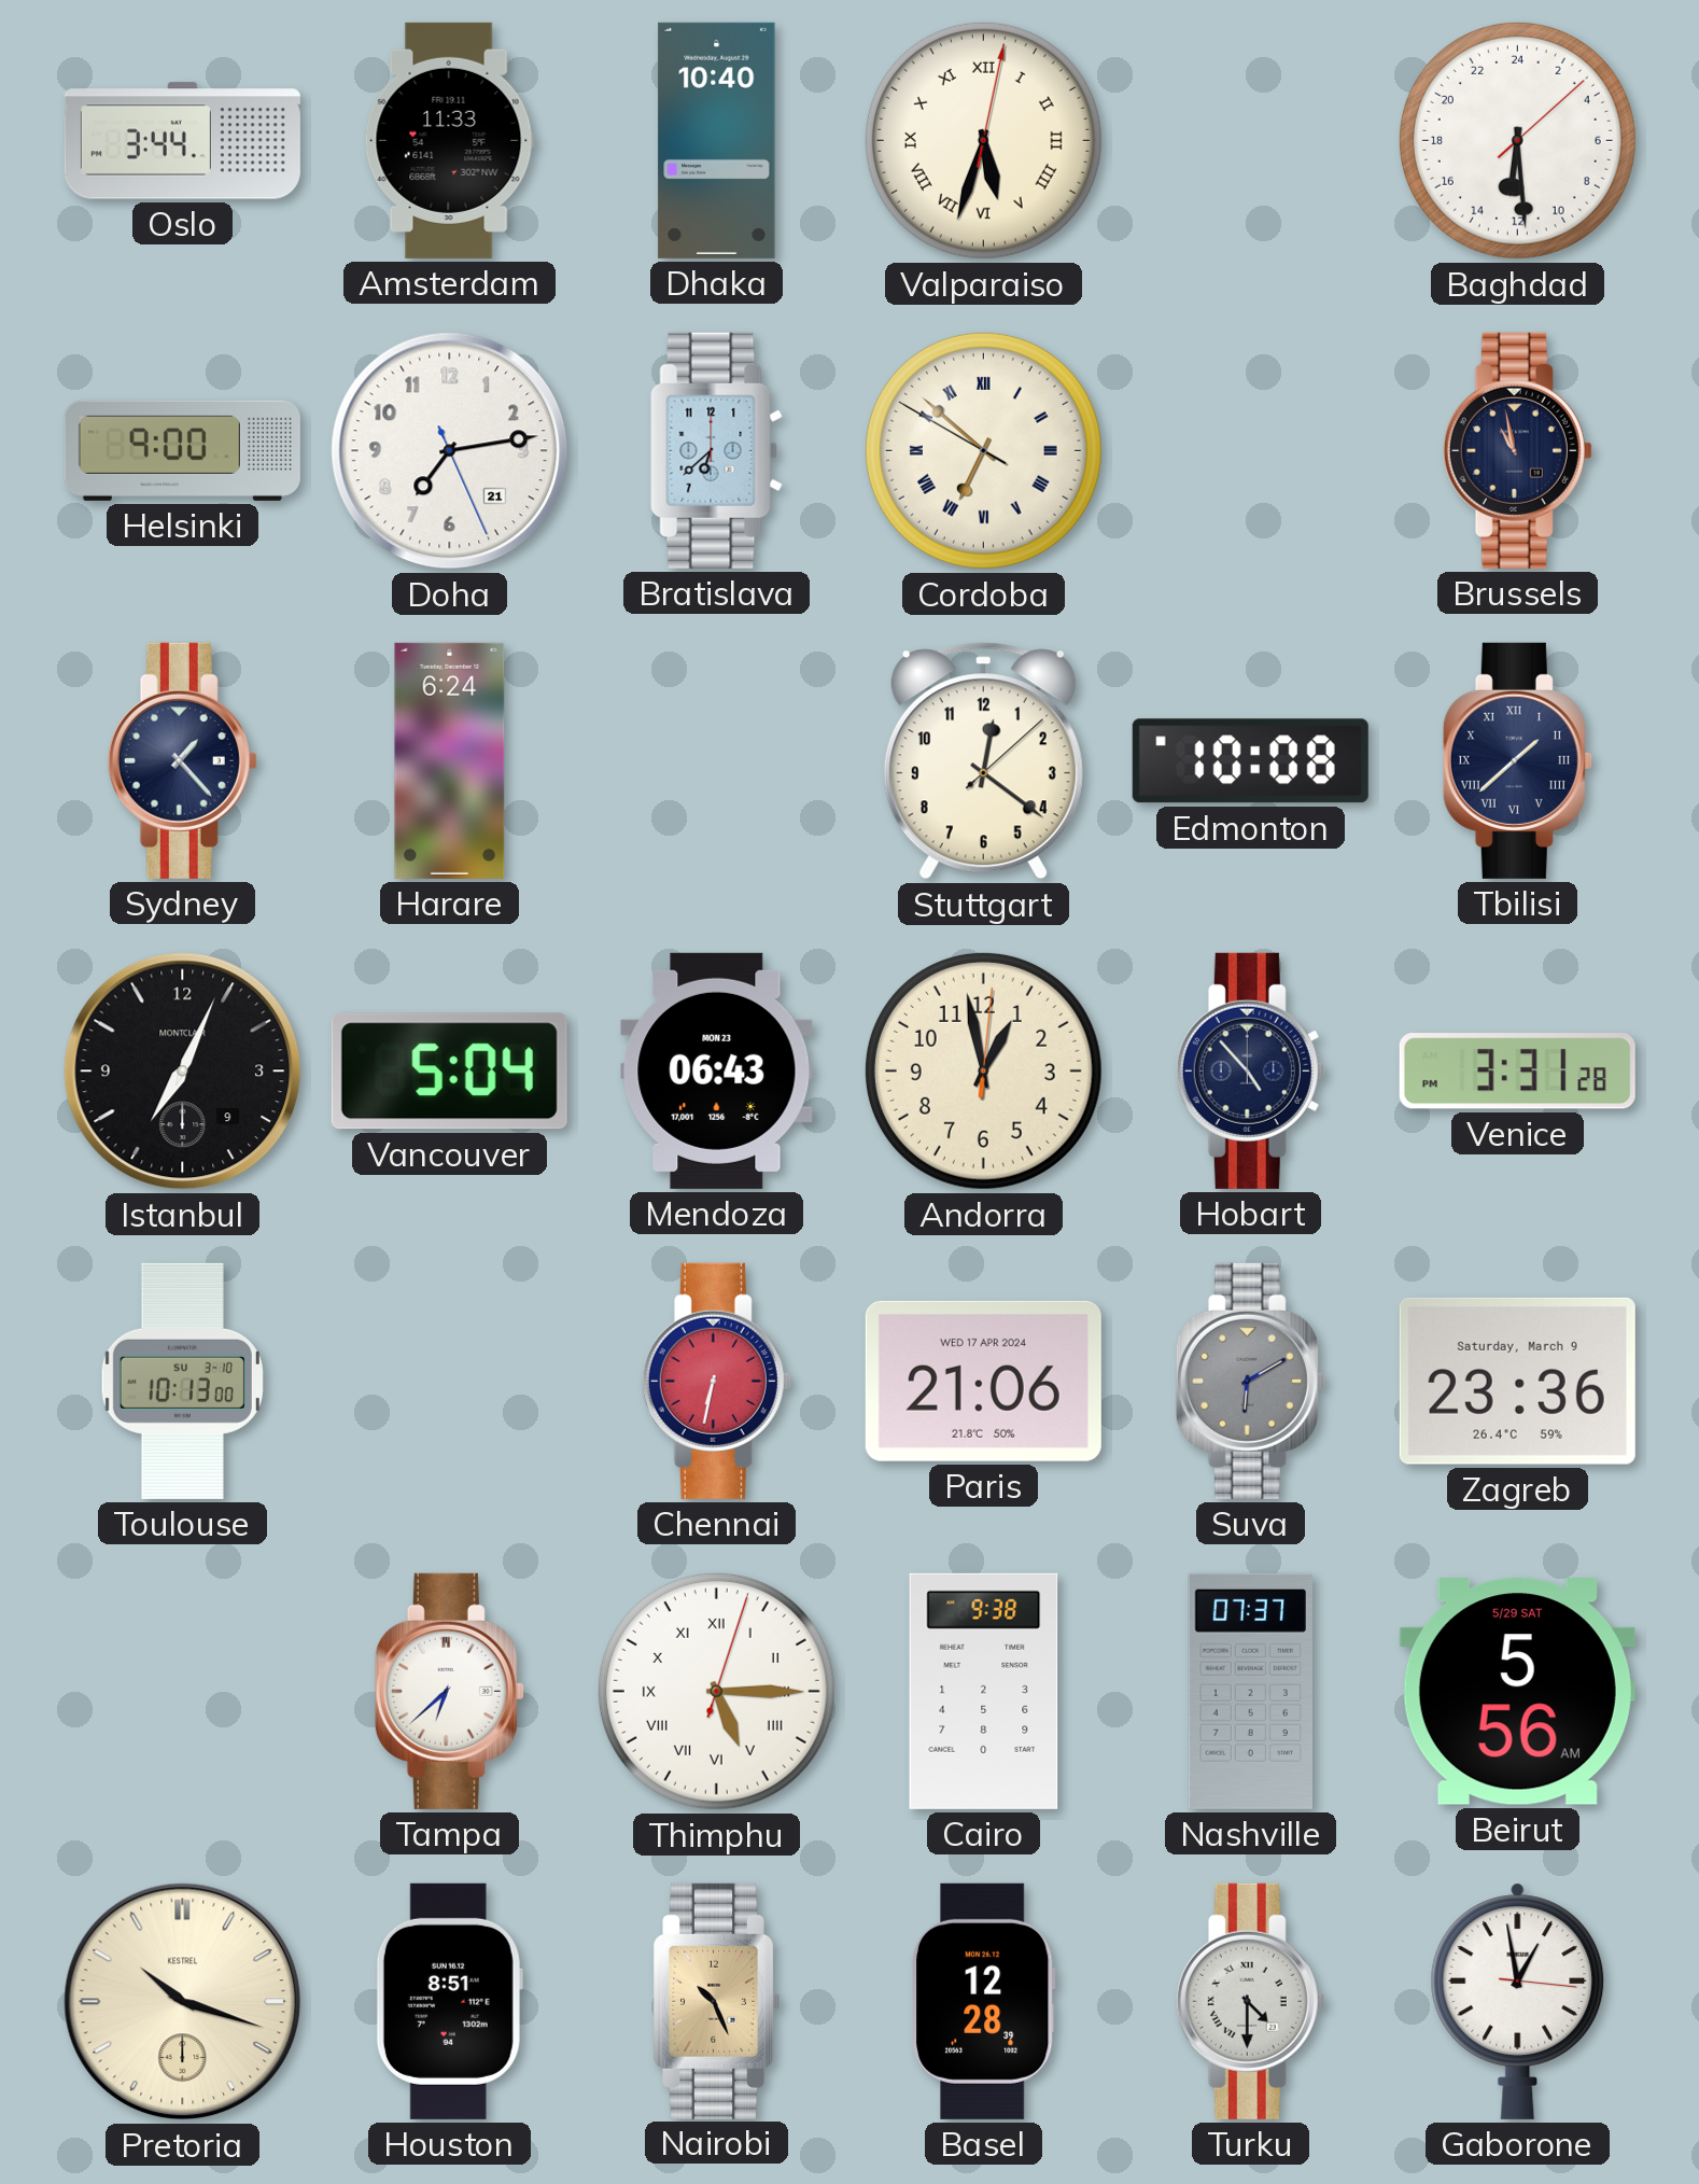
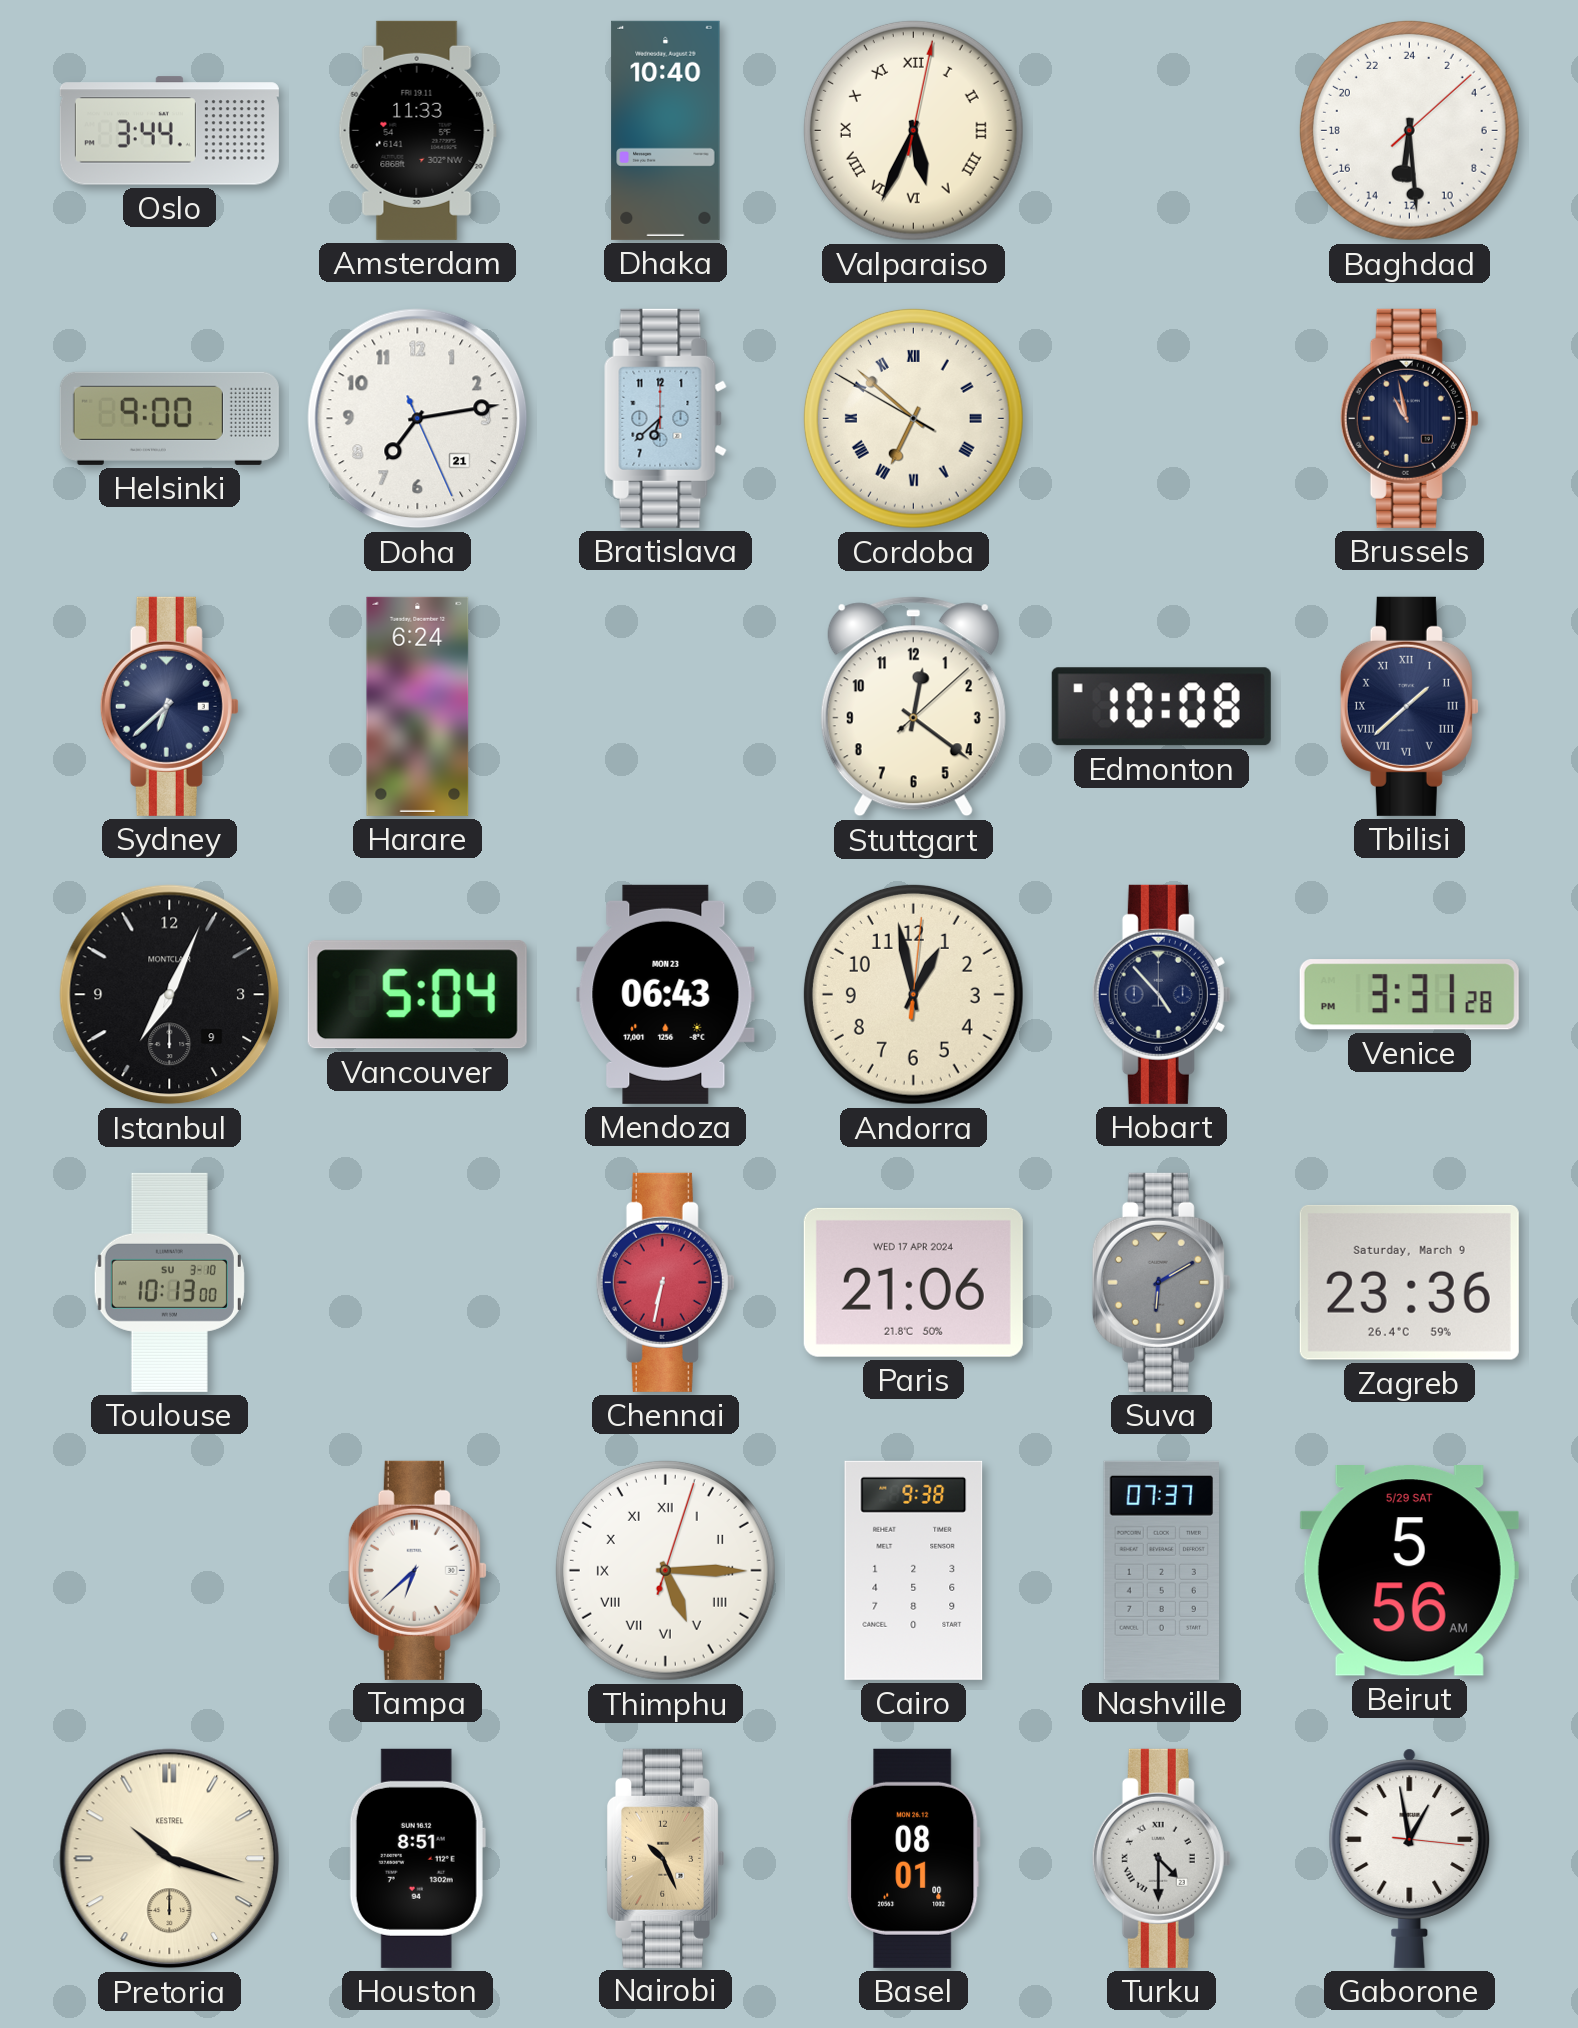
Valparaiso: 5:33 -> 5:34
Sydney: 1:23 -> 6:38
Basel: 12:28 -> 08:01
